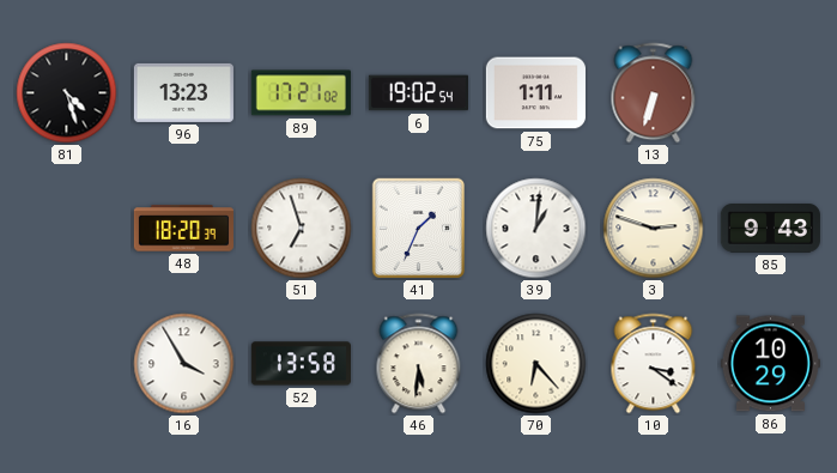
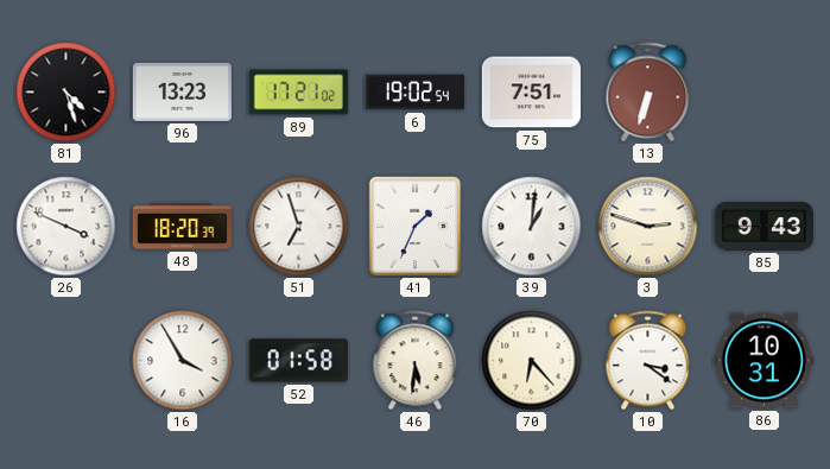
75: 1:11 -> 7:51
26: none -> 3:49
52: 13:58 -> 01:58
86: 10:29 -> 10:31
